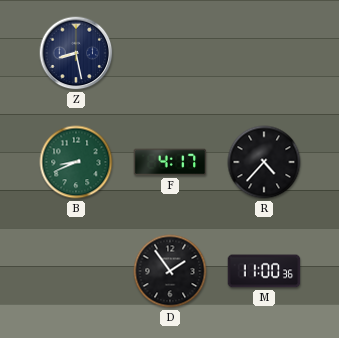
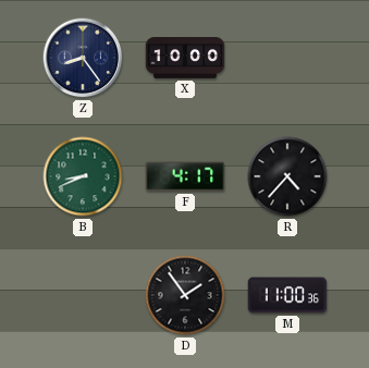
Z: 8:28 -> 8:24
X: none -> 10:00
